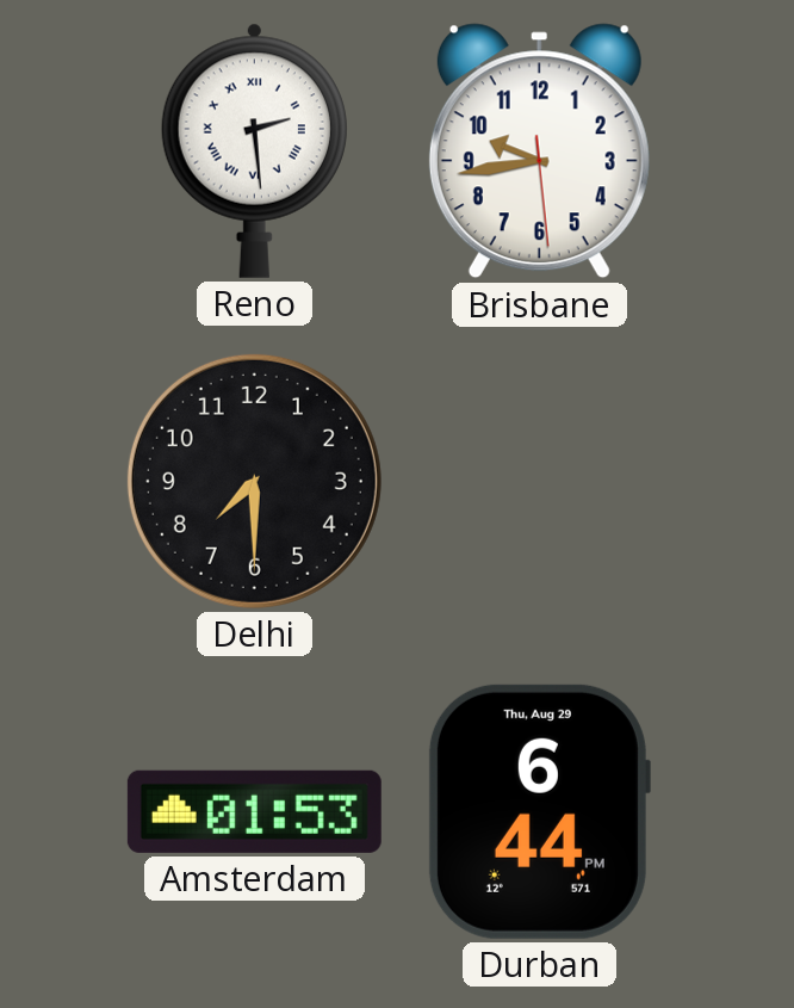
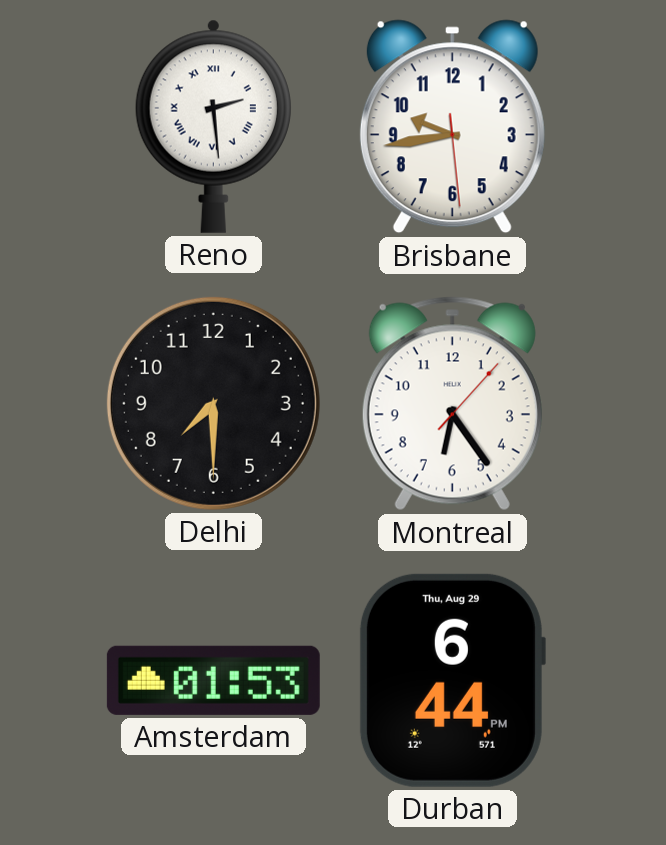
Montreal: none -> 6:24
